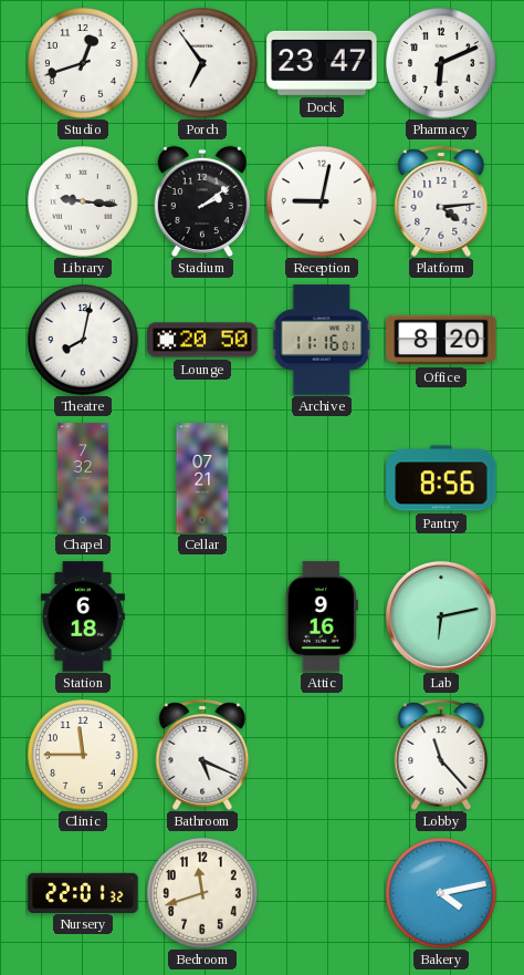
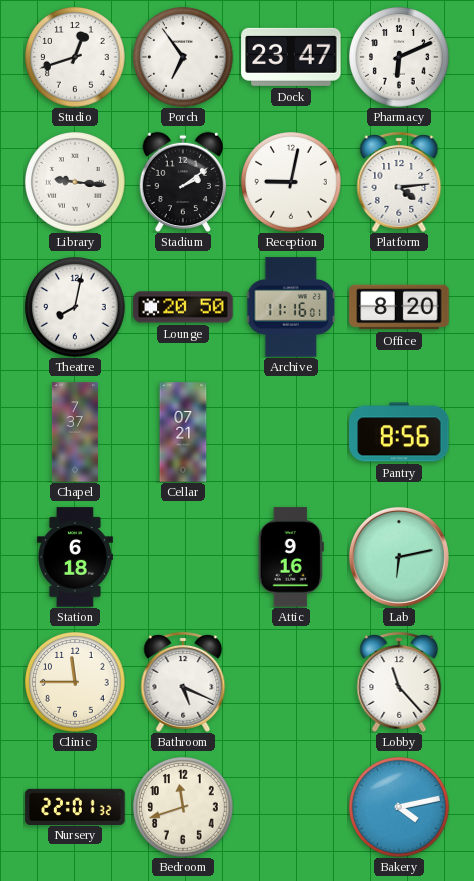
Chapel: 7:32 -> 7:37
